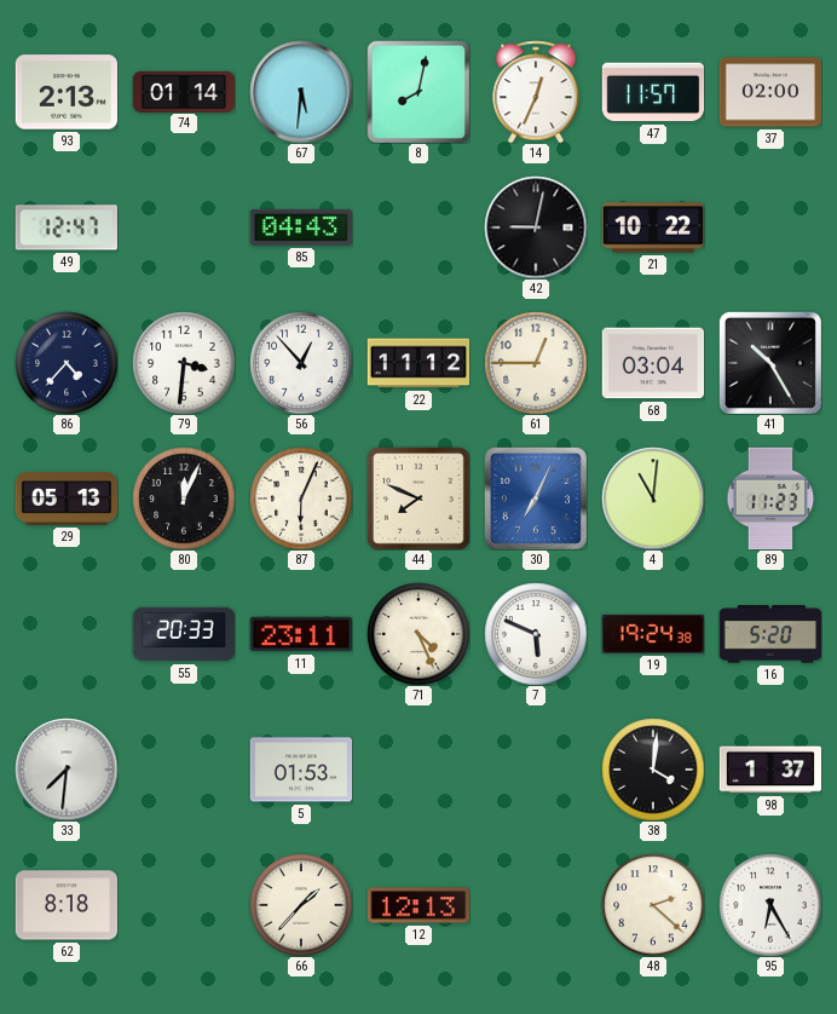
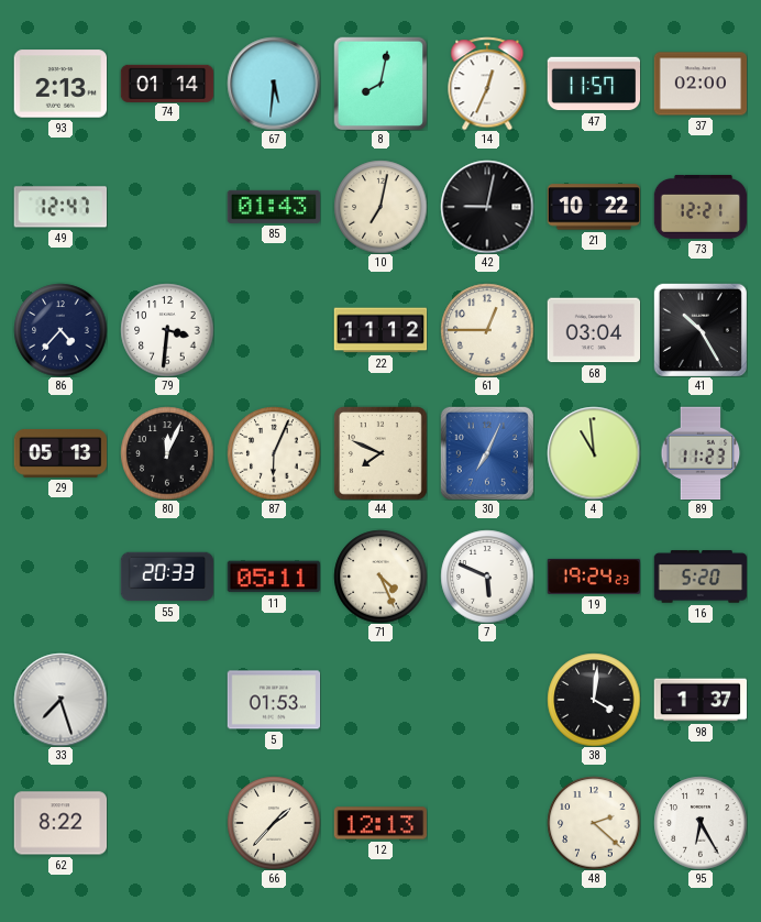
85: 04:43 -> 01:43
10: none -> 7:02
73: none -> 12:21
56: 12:53 -> none
4: 11:01 -> 10:59
11: 23:11 -> 05:11
19: 19:24:38 -> 19:24:23
33: 7:31 -> 7:27
62: 8:18 -> 8:22
